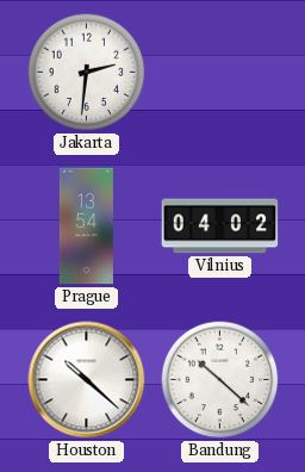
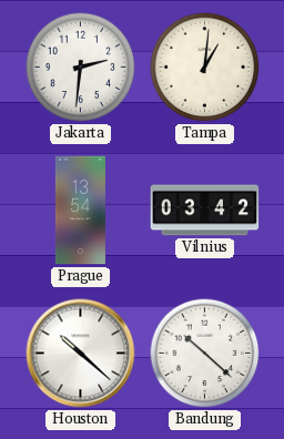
Tampa: none -> 1:01
Vilnius: 04:02 -> 03:42
